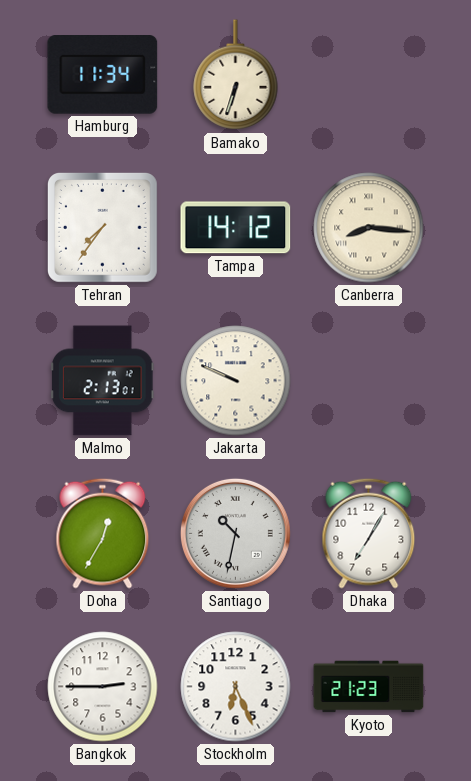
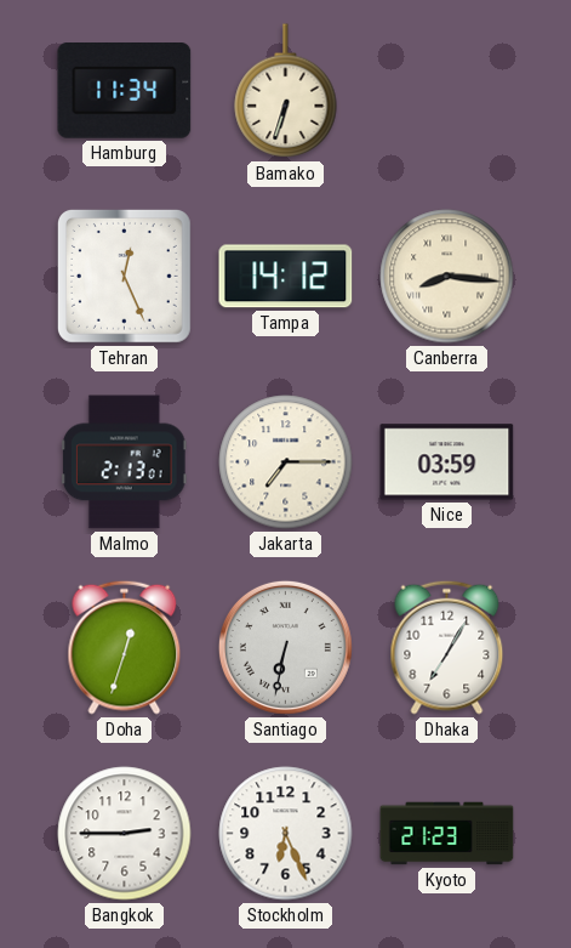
Tehran: 7:36 -> 12:26
Jakarta: 9:49 -> 7:15
Nice: none -> 03:59
Doha: 12:35 -> 12:33
Santiago: 10:32 -> 6:32
